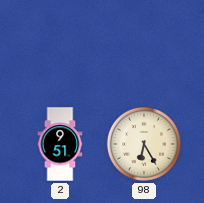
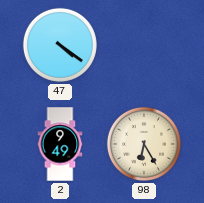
47: none -> 4:21
2: 9:51 -> 9:49
